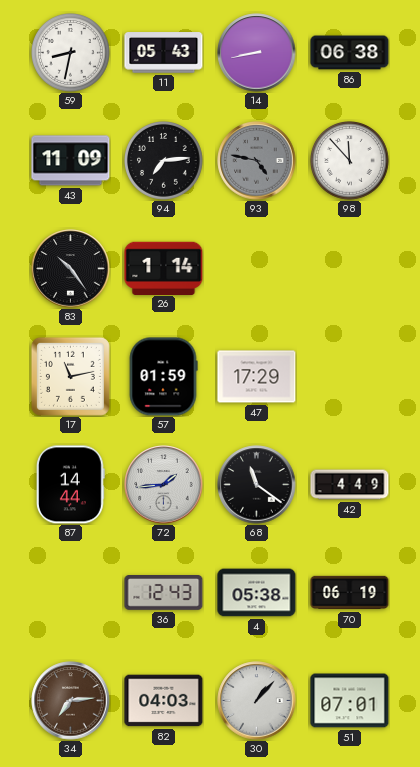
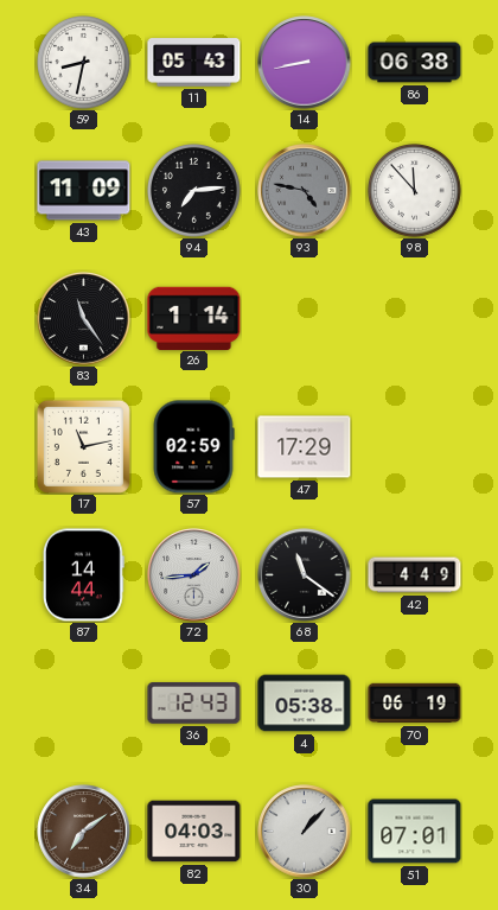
83: 10:24 -> 11:24
57: 01:59 -> 02:59
34: 7:14 -> 7:09
